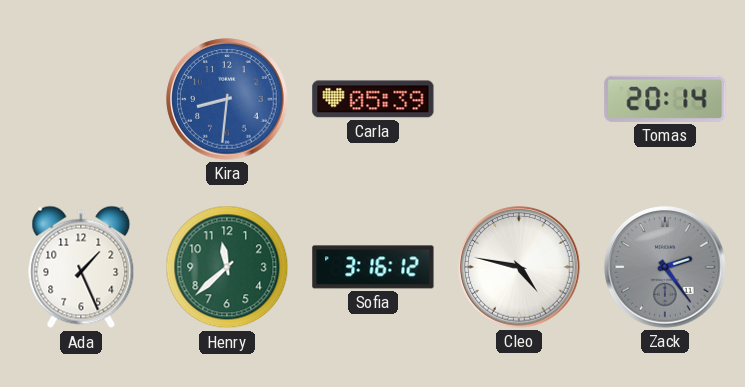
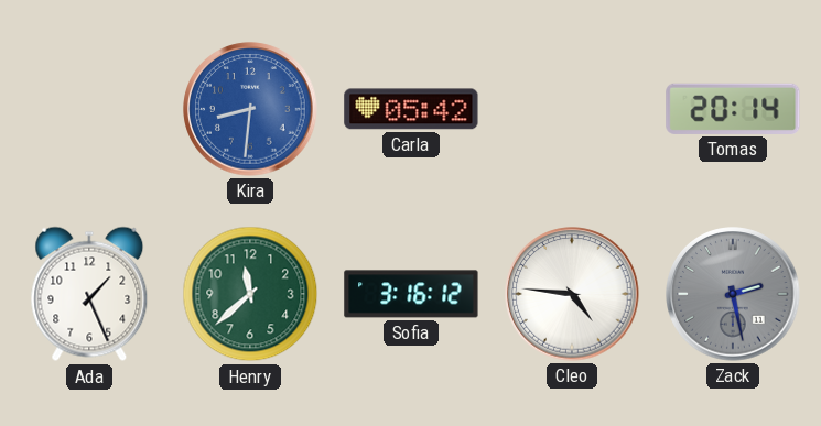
Carla: 05:39 -> 05:42
Cleo: 4:47 -> 4:46
Zack: 2:24 -> 2:28
